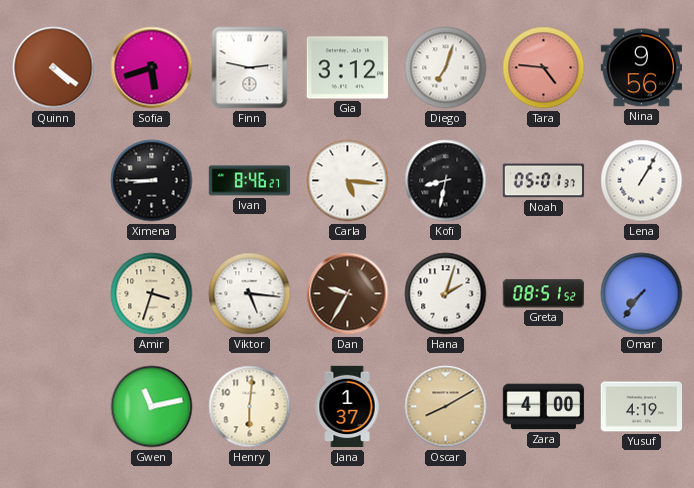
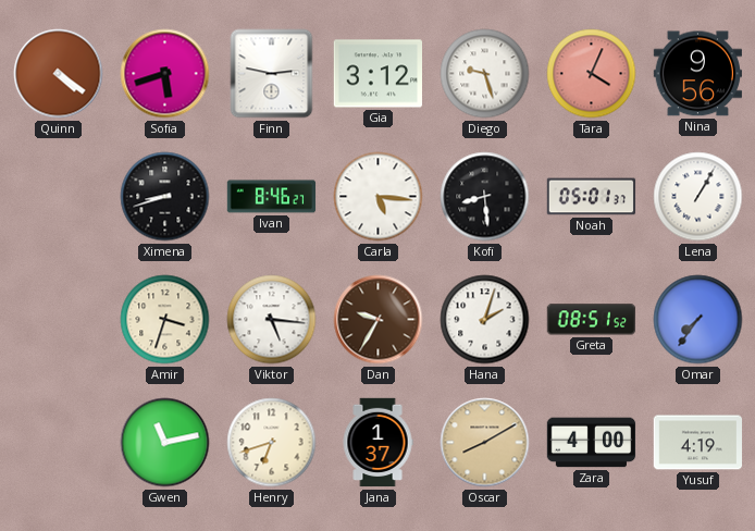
Diego: 7:03 -> 9:27
Tara: 4:46 -> 4:04
Ximena: 8:45 -> 8:42
Kofi: 8:32 -> 8:29
Henry: 6:01 -> 6:42
